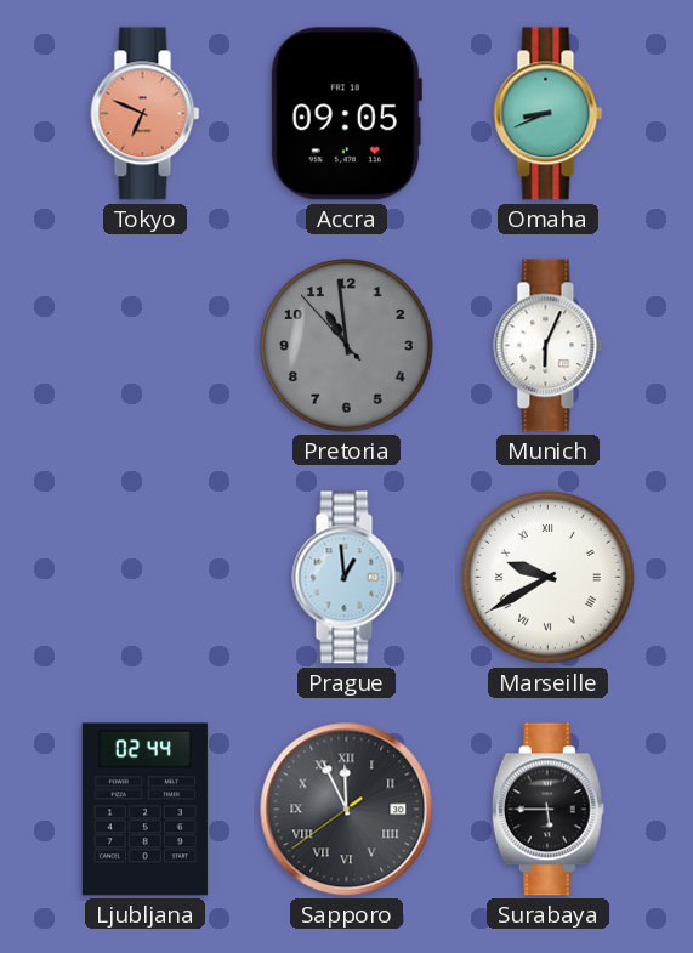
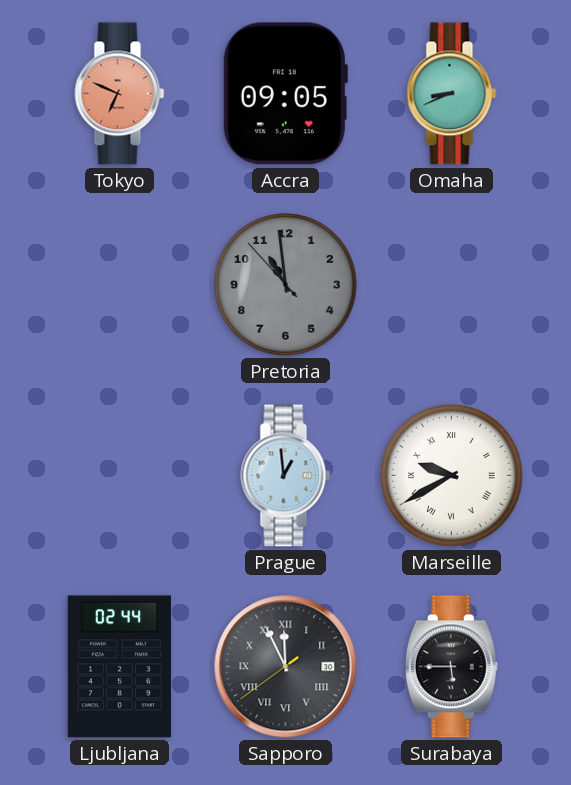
Munich: 6:04 -> none
